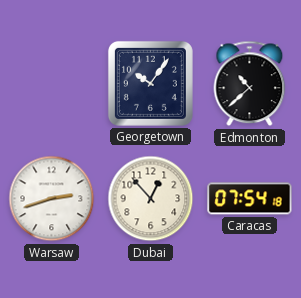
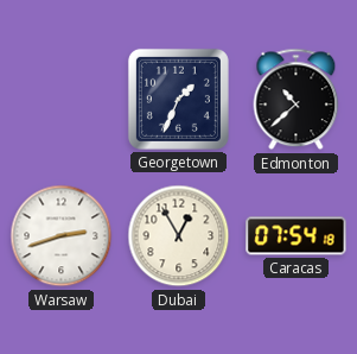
Georgetown: 10:06 -> 1:34
Dubai: 12:53 -> 12:55
